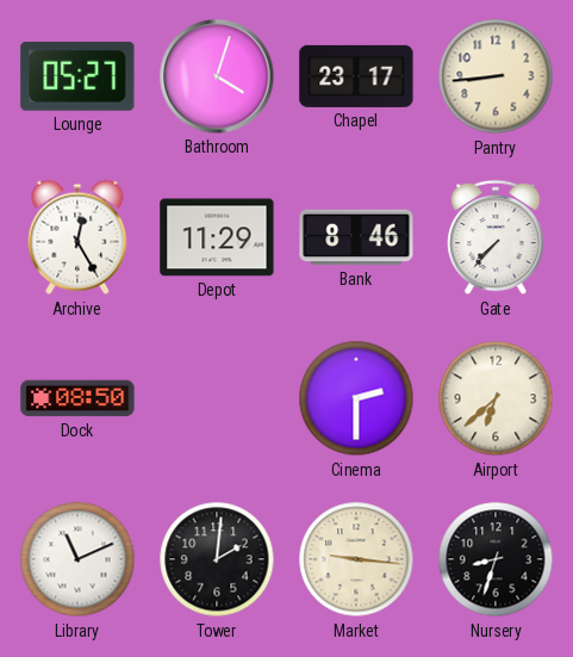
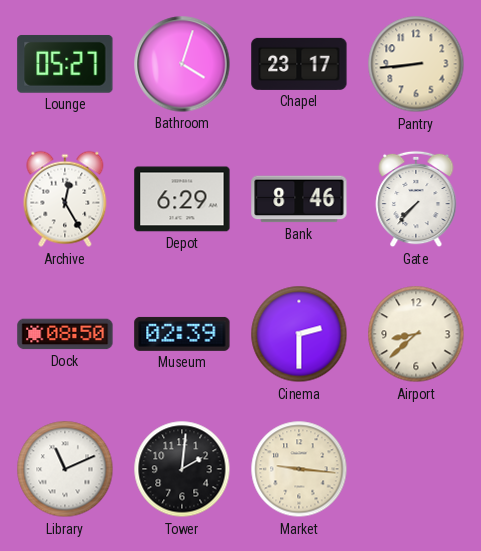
Depot: 11:29 -> 6:29
Museum: none -> 02:39
Airport: 6:38 -> 8:38
Nursery: 8:33 -> none
